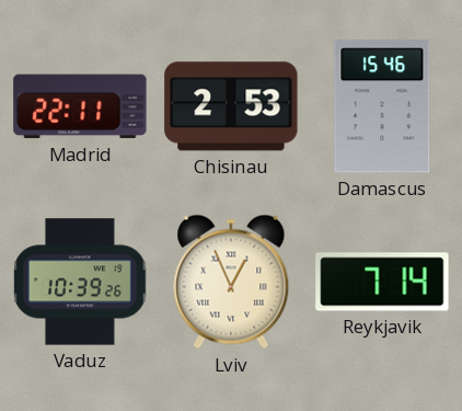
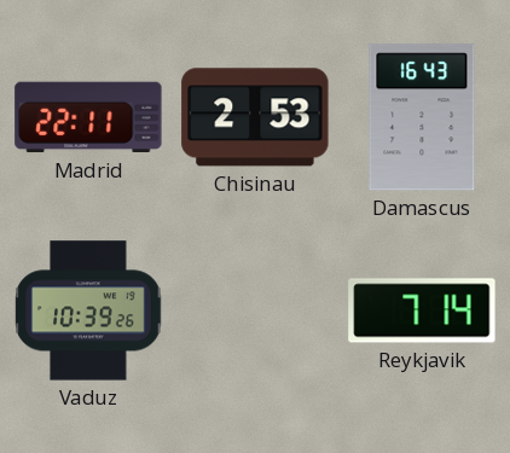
Damascus: 15:46 -> 16:43
Lviv: 12:56 -> none
